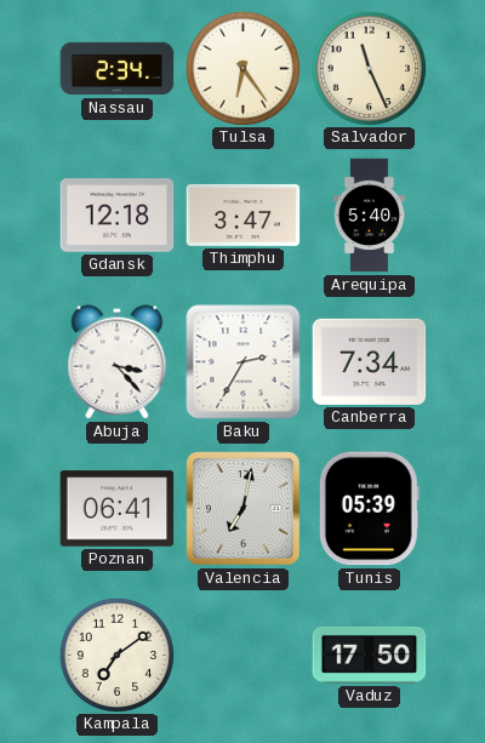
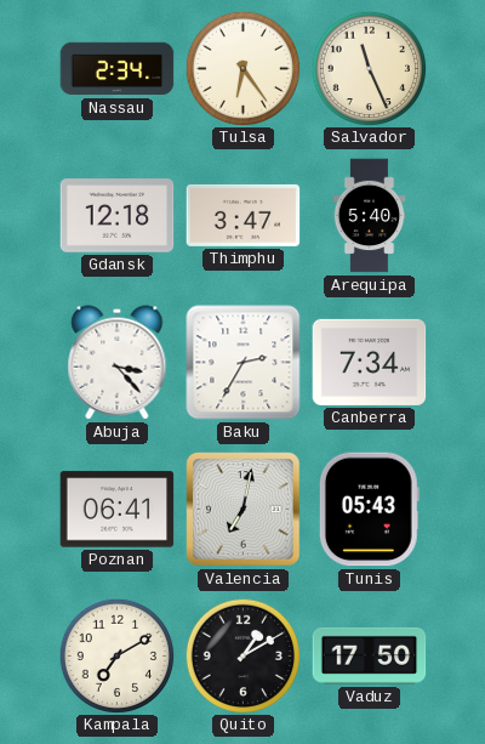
Tunis: 05:39 -> 05:43
Kampala: 7:09 -> 7:10
Quito: none -> 1:10
